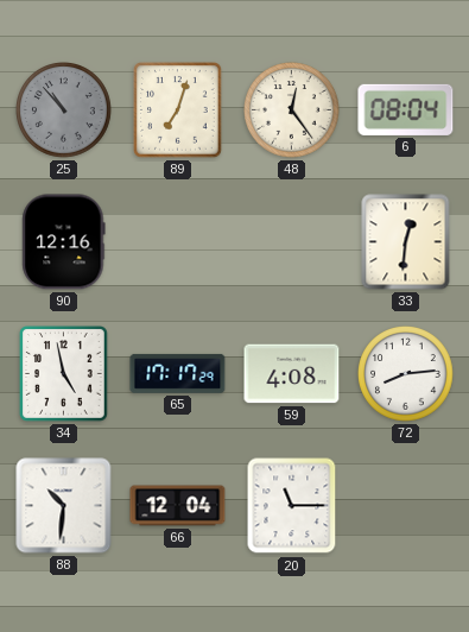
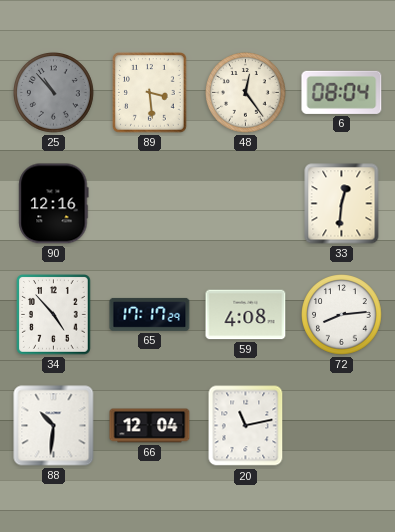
89: 7:03 -> 3:29
34: 4:58 -> 4:53
20: 11:15 -> 11:13
